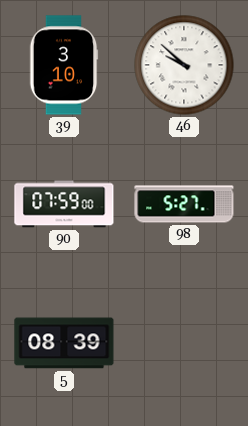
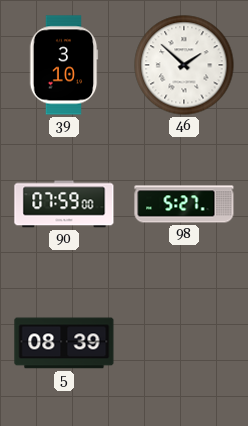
46: 9:52 -> 1:52
